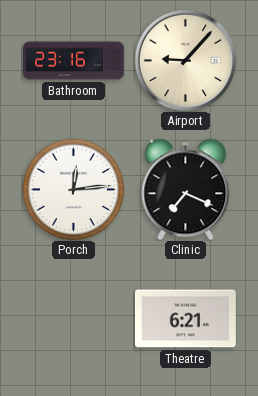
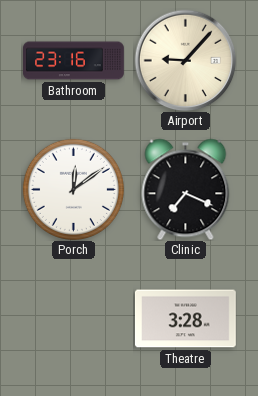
Porch: 12:14 -> 12:09
Theatre: 6:21 -> 3:28
